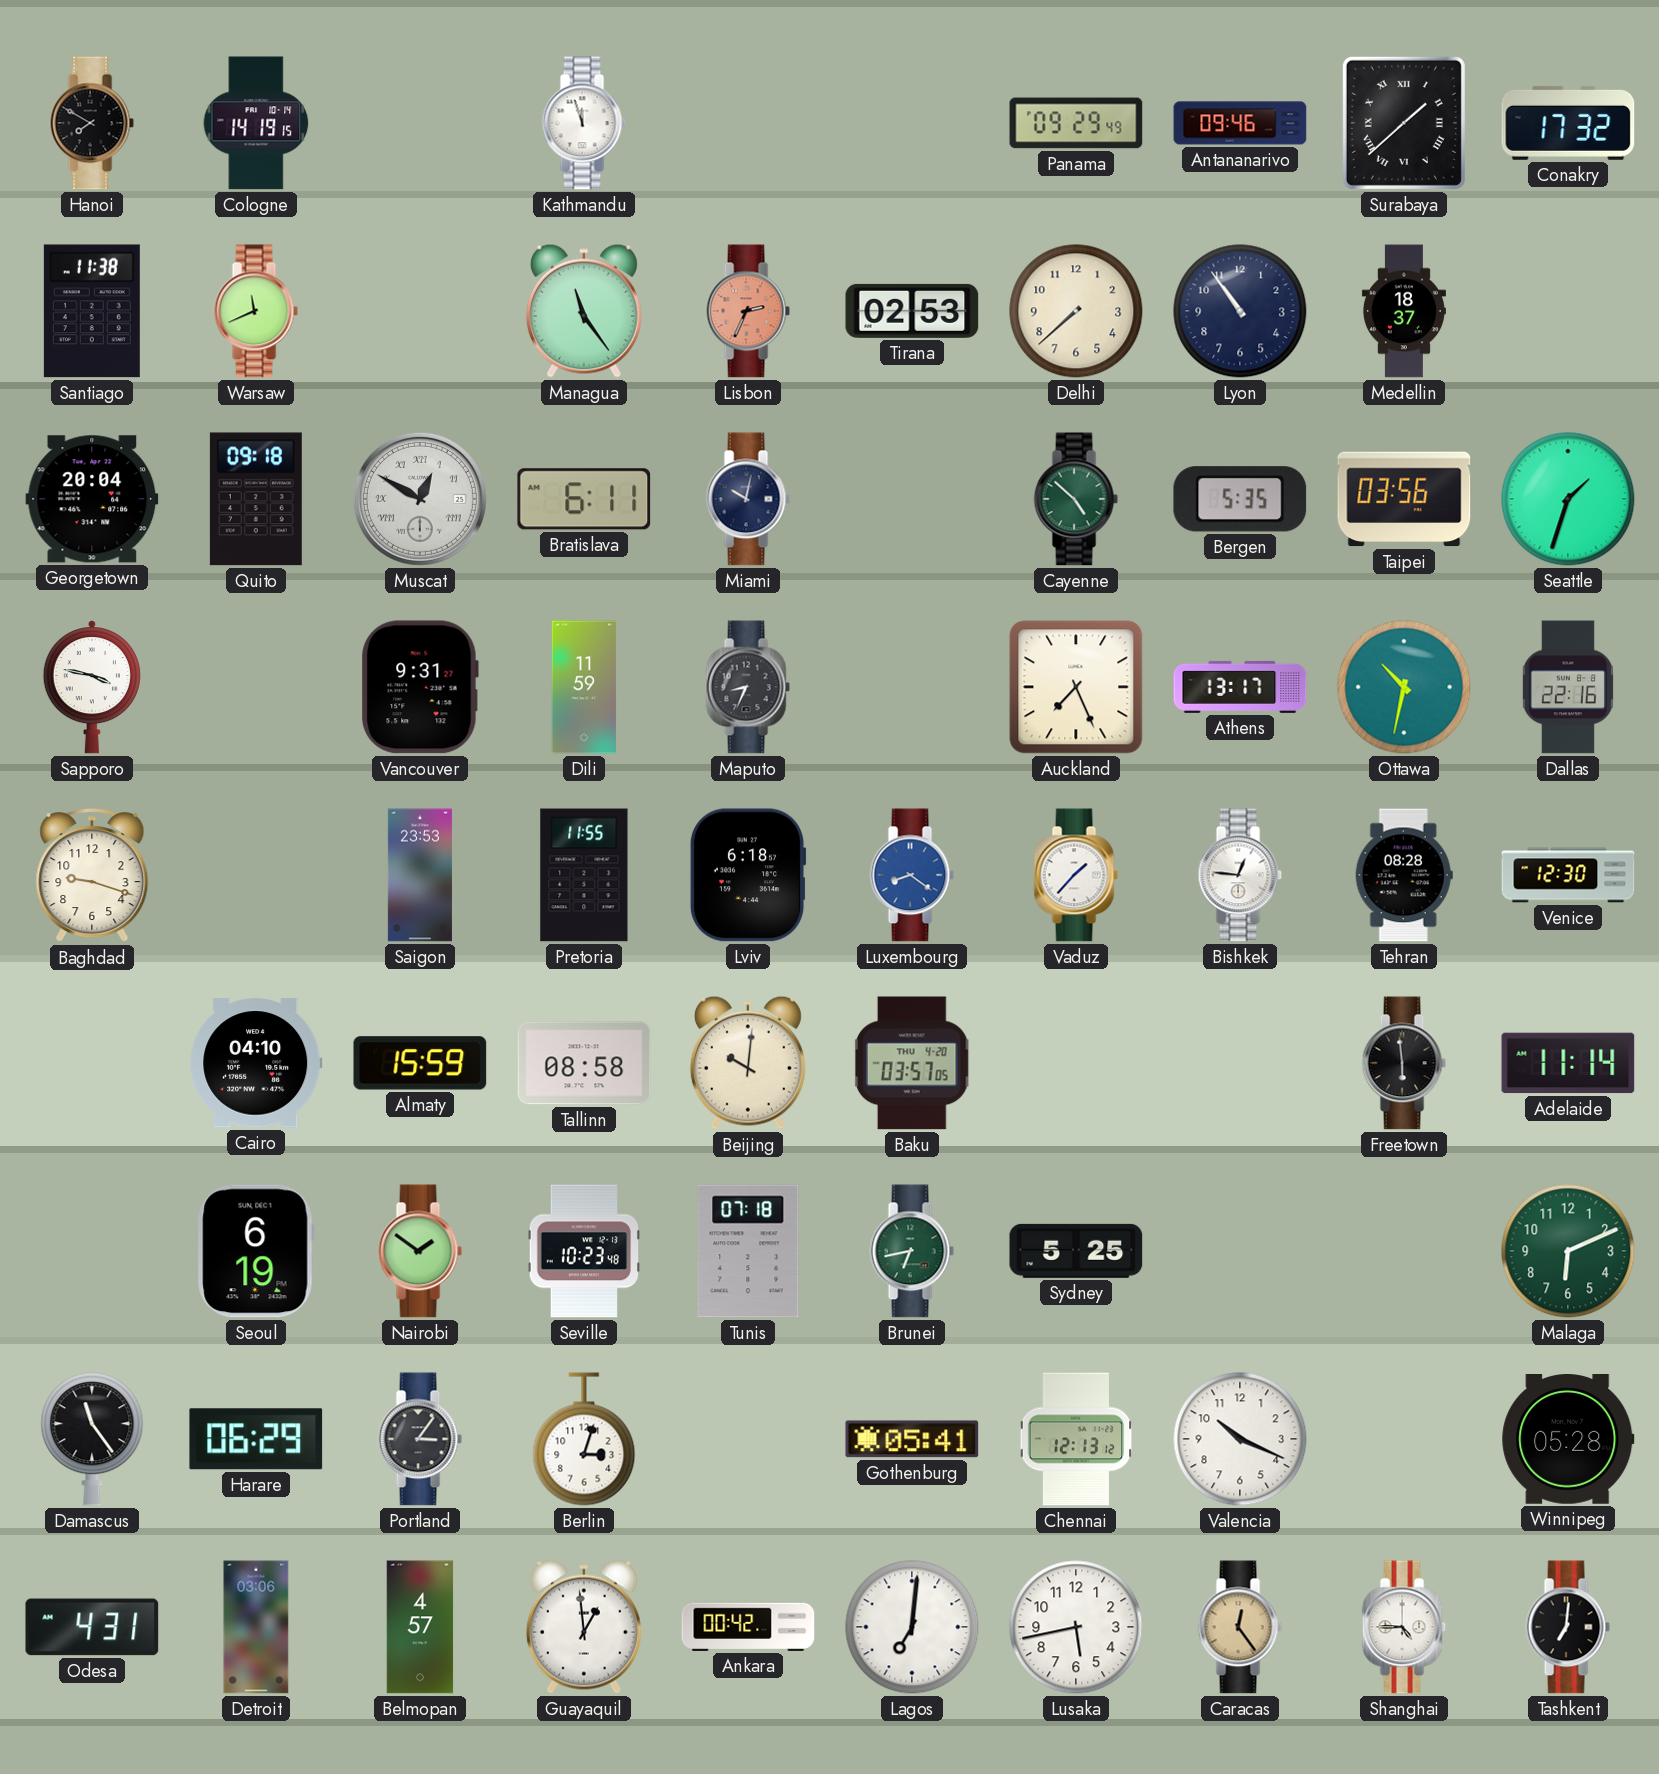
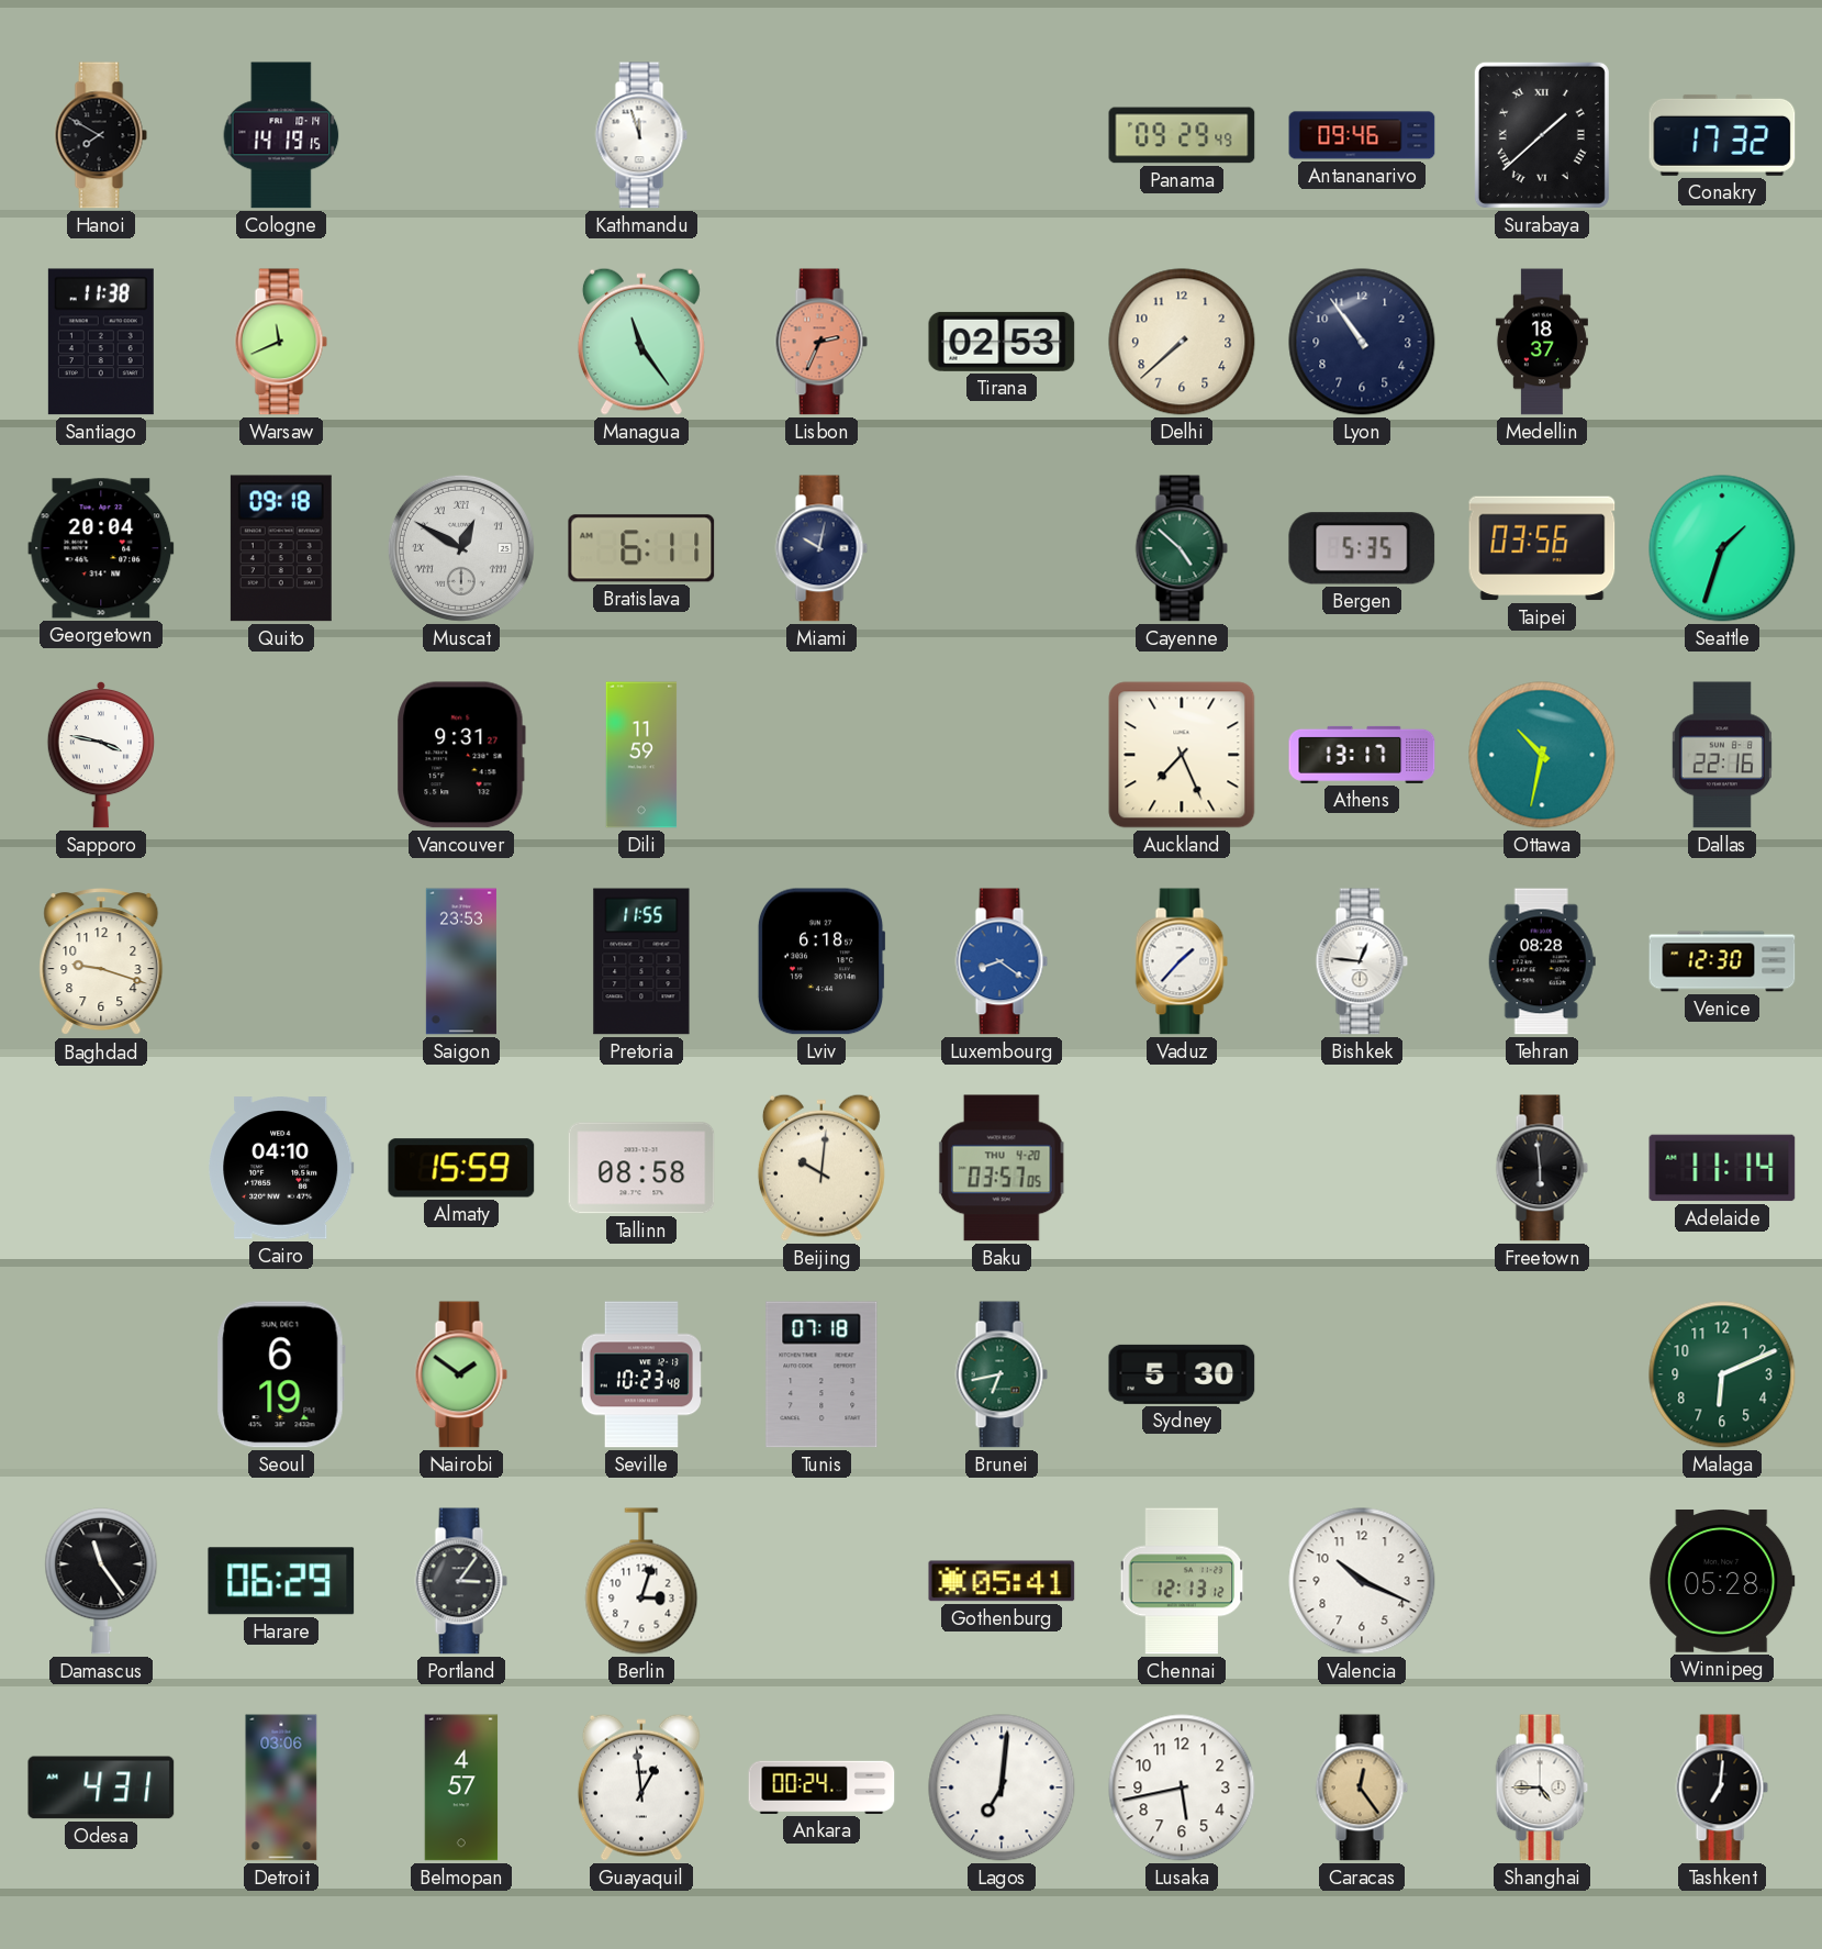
Maputo: 8:34 -> none
Sydney: 5:25 -> 5:30
Ankara: 00:42 -> 00:24
